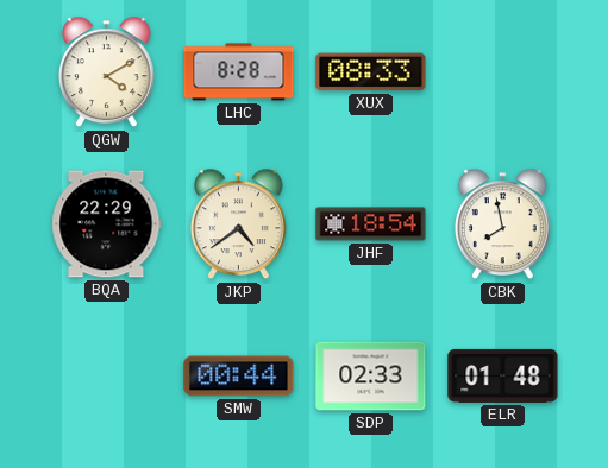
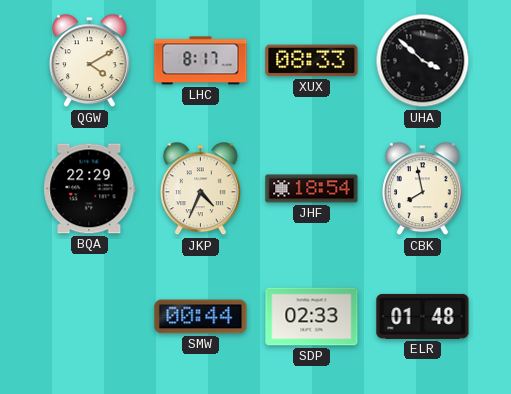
LHC: 8:28 -> 8:17
UHA: none -> 3:52
JKP: 4:39 -> 4:34
